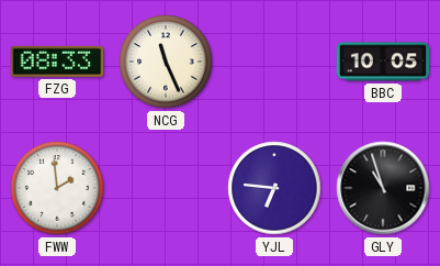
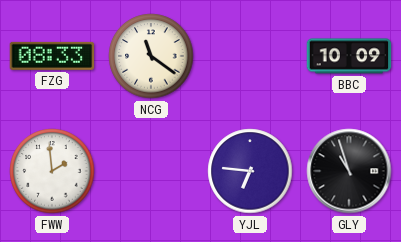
NCG: 11:26 -> 11:21
BBC: 10:05 -> 10:09
